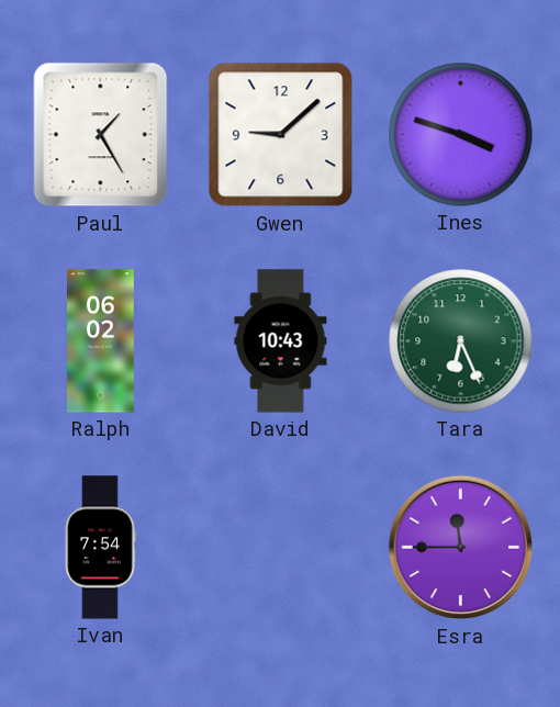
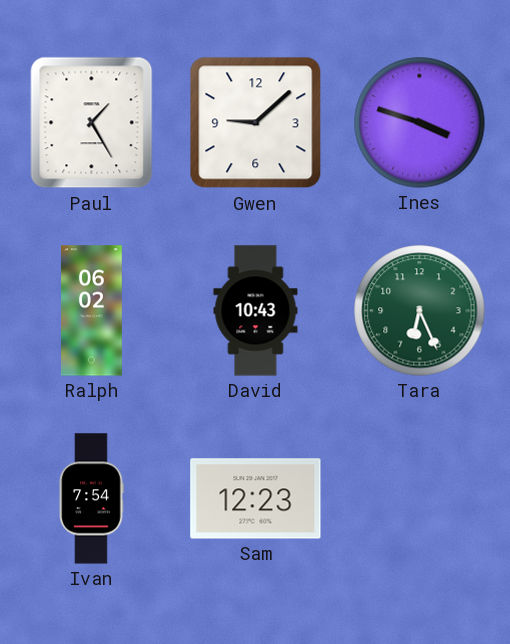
Sam: none -> 12:23
Esra: 11:45 -> none
